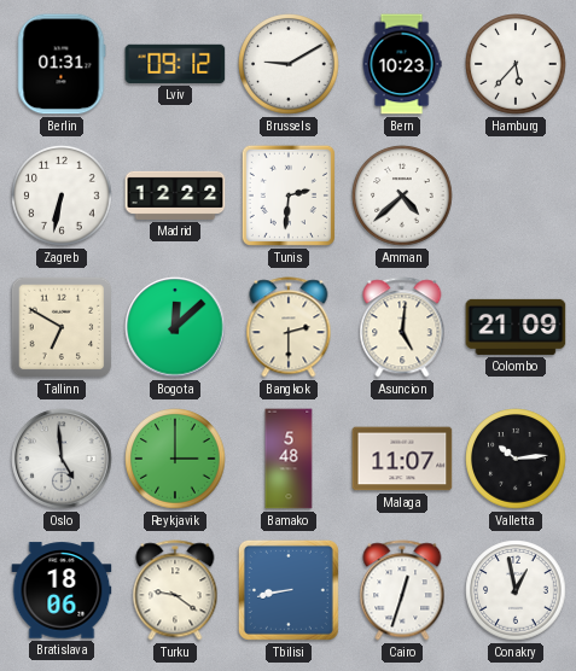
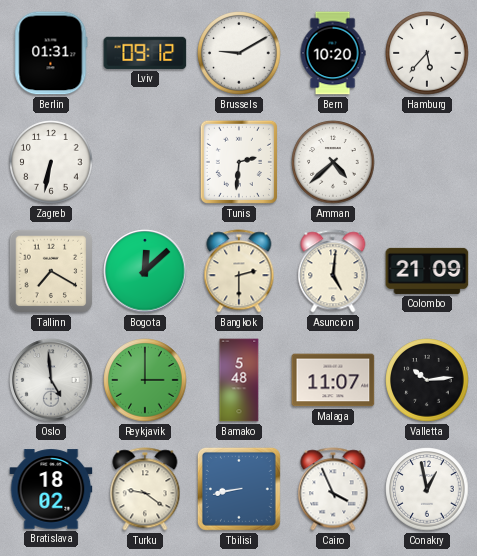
Bern: 10:23 -> 10:20
Madrid: 12:22 -> none
Tallinn: 6:50 -> 7:20
Bratislava: 18:06 -> 18:02
Cairo: 12:33 -> 3:56
